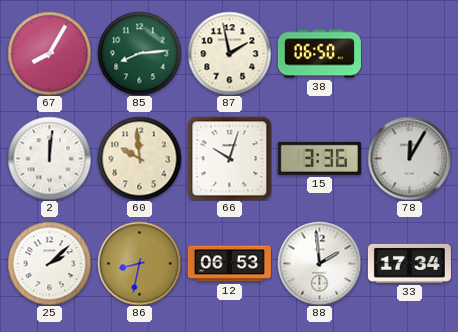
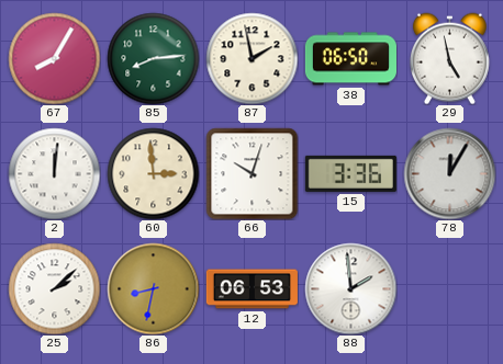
29: none -> 4:58
60: 9:59 -> 2:59
33: 17:34 -> none
